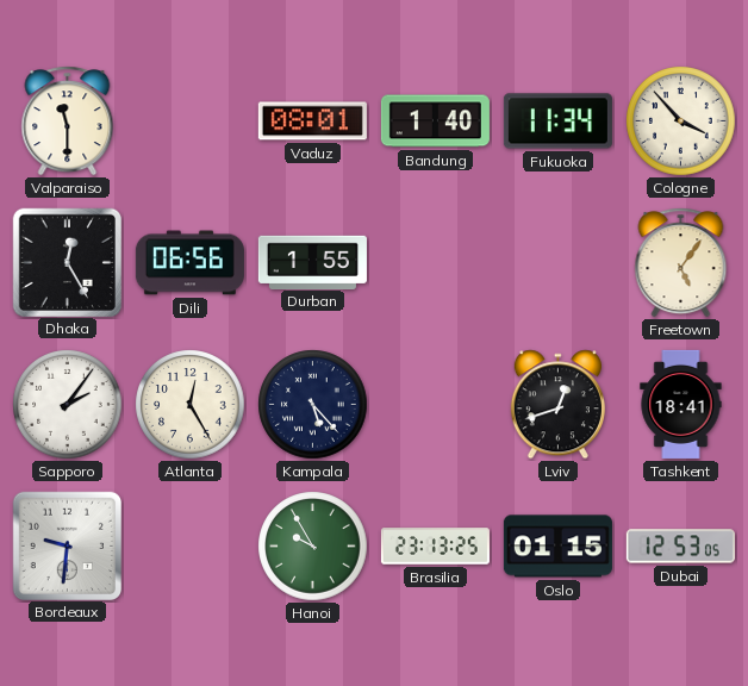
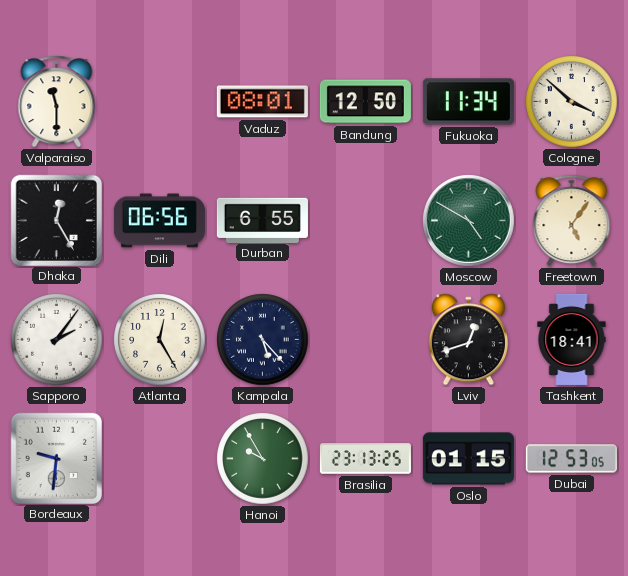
Bandung: 1:40 -> 12:50
Cologne: 3:53 -> 3:52
Durban: 1:55 -> 6:55
Moscow: none -> 4:50
